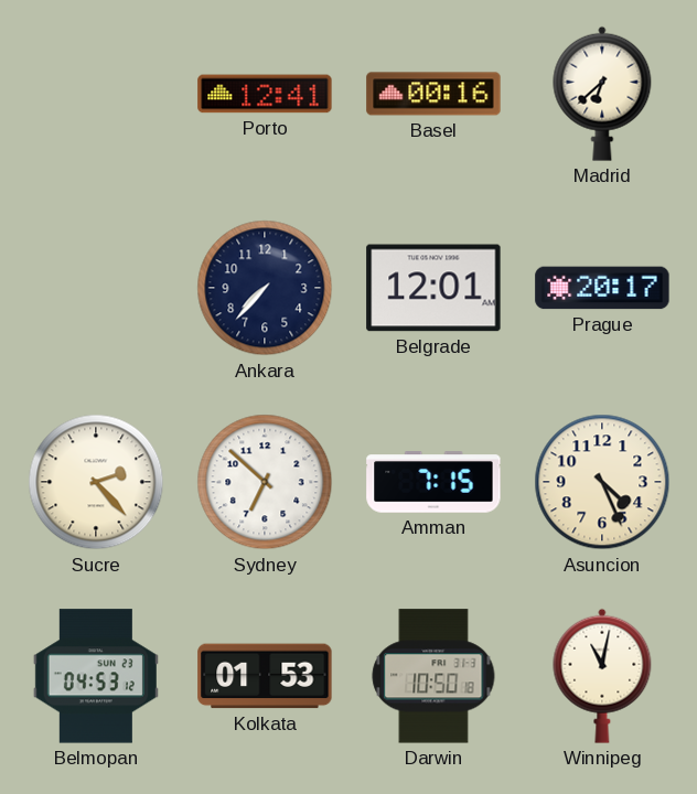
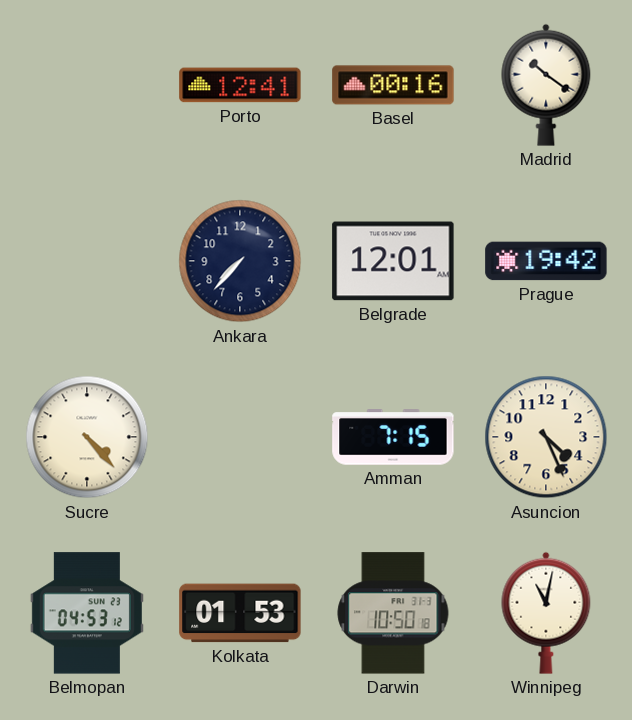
Madrid: 6:38 -> 10:21
Prague: 20:17 -> 19:42
Sucre: 2:23 -> 4:23
Sydney: 6:52 -> none
